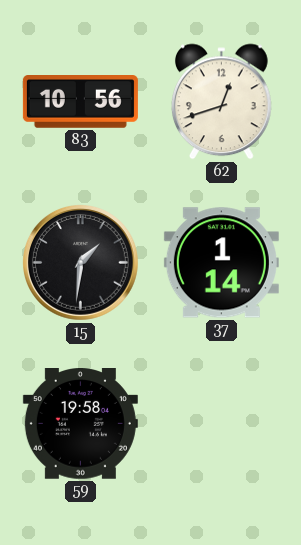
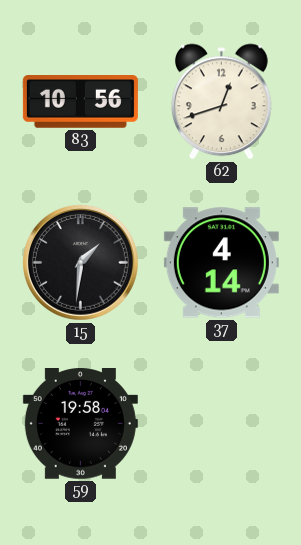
37: 1:14 -> 4:14
